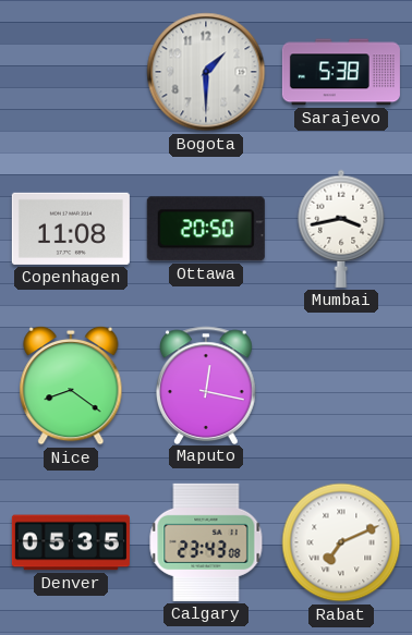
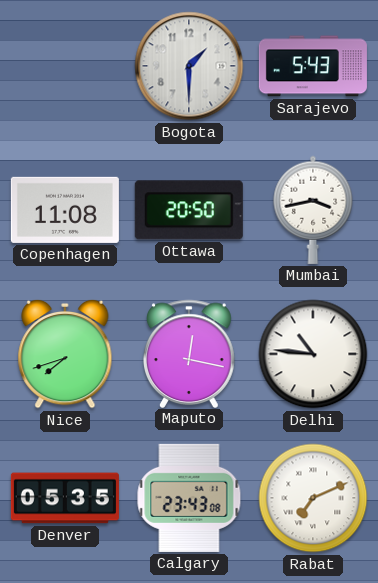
Sarajevo: 5:38 -> 5:43
Nice: 8:21 -> 7:42
Delhi: none -> 10:46
